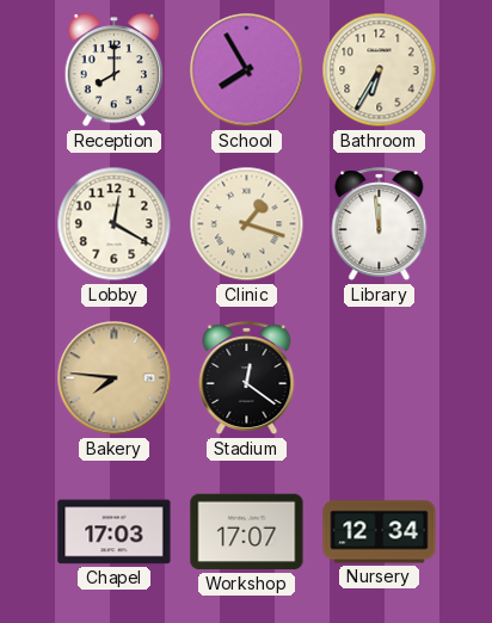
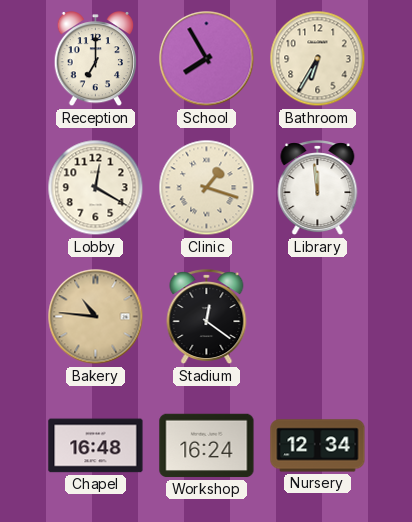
Reception: 8:00 -> 7:00
Bakery: 7:46 -> 10:46
Chapel: 17:03 -> 16:48
Workshop: 17:07 -> 16:24
